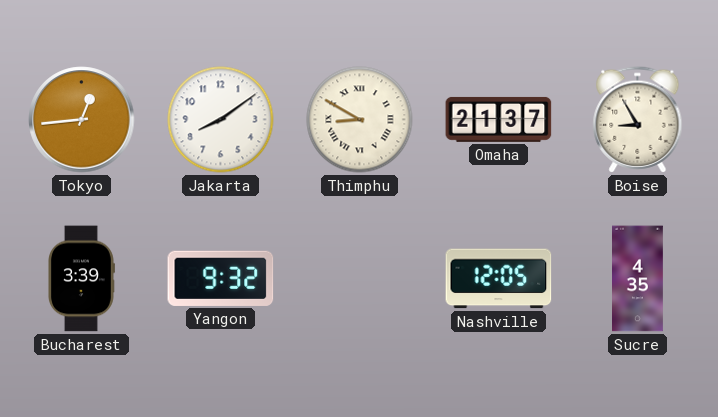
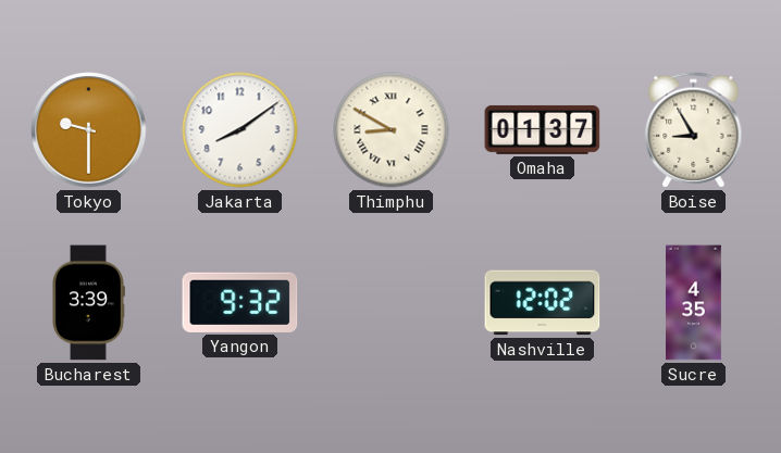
Tokyo: 12:44 -> 9:30
Omaha: 21:37 -> 01:37
Nashville: 12:05 -> 12:02
